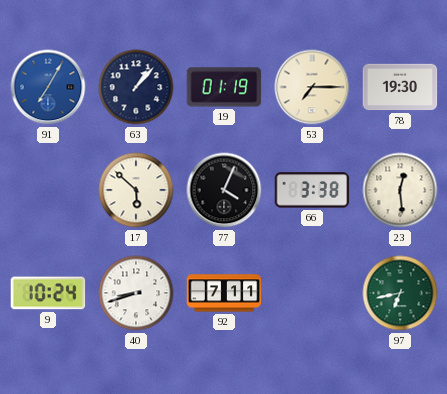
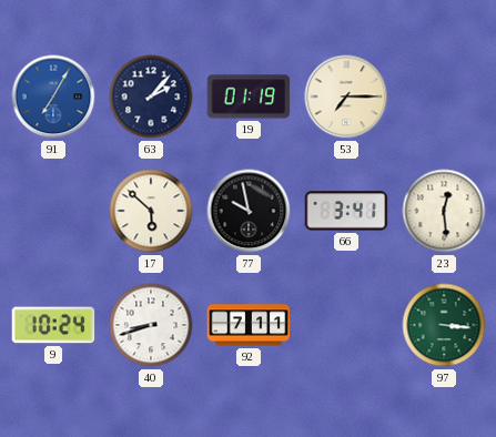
63: 1:07 -> 2:07
78: 19:30 -> none
77: 4:04 -> 9:58
66: 3:38 -> 3:41
97: 6:43 -> 3:16
